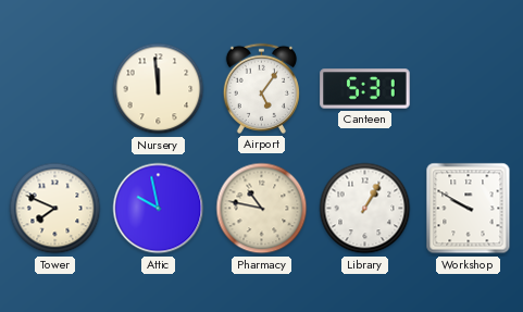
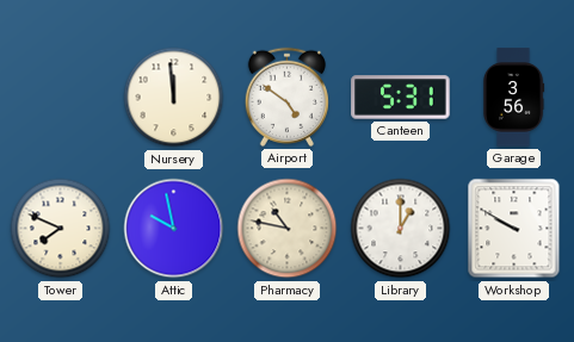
Airport: 5:06 -> 4:51
Garage: none -> 3:56
Library: 1:05 -> 1:00
